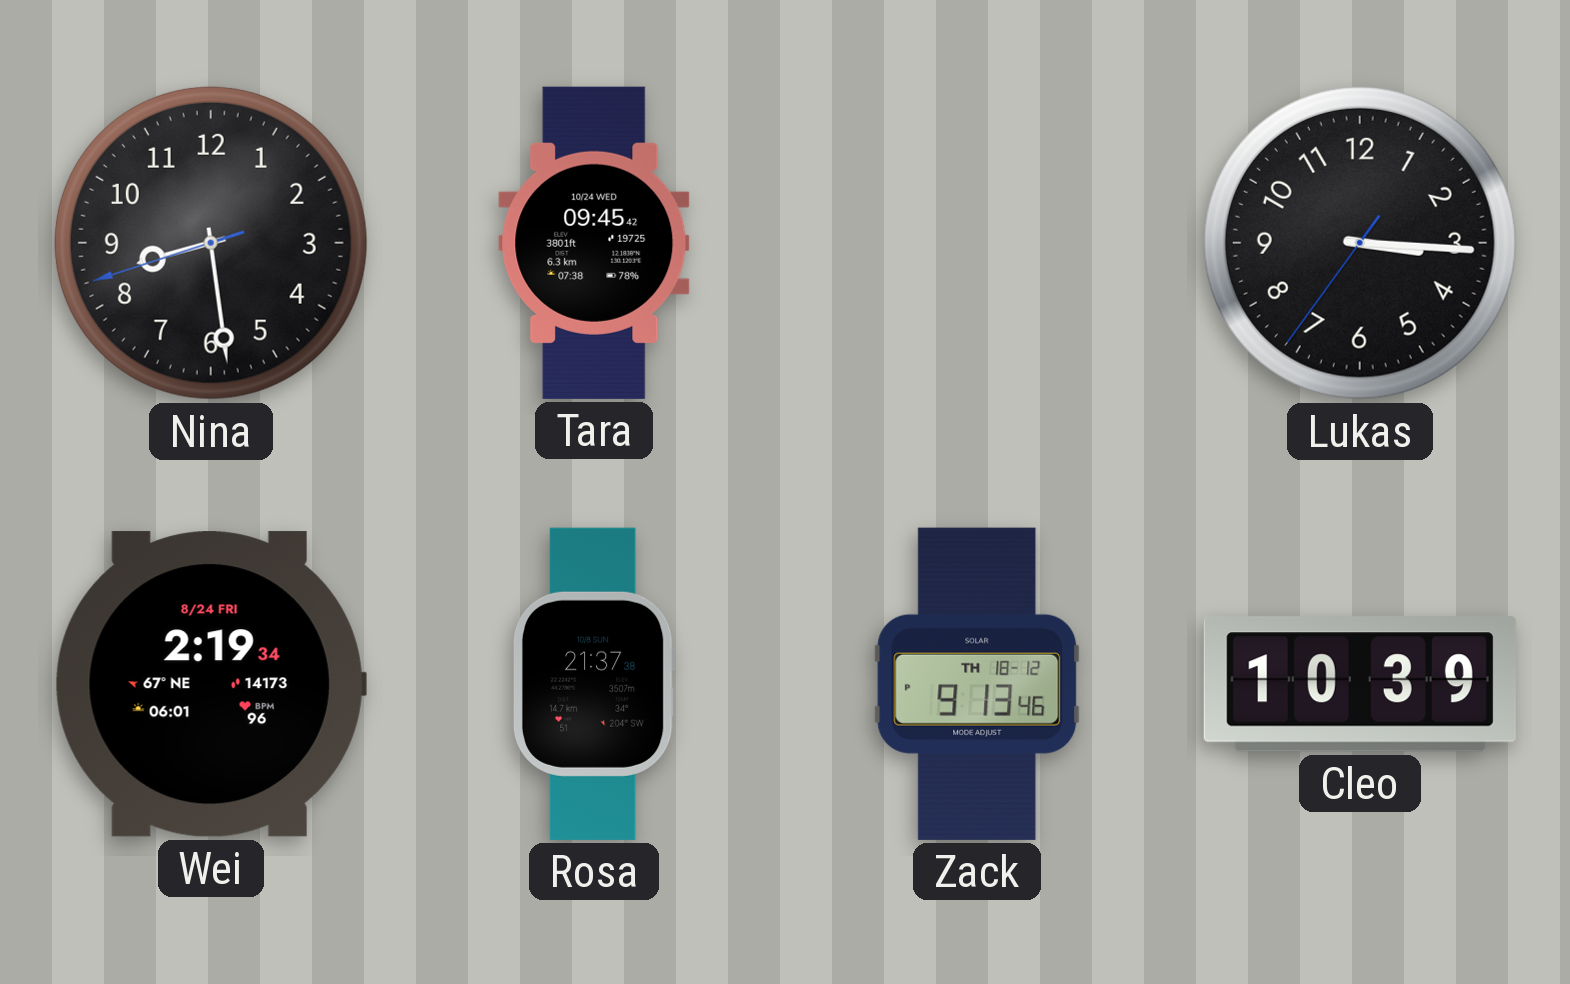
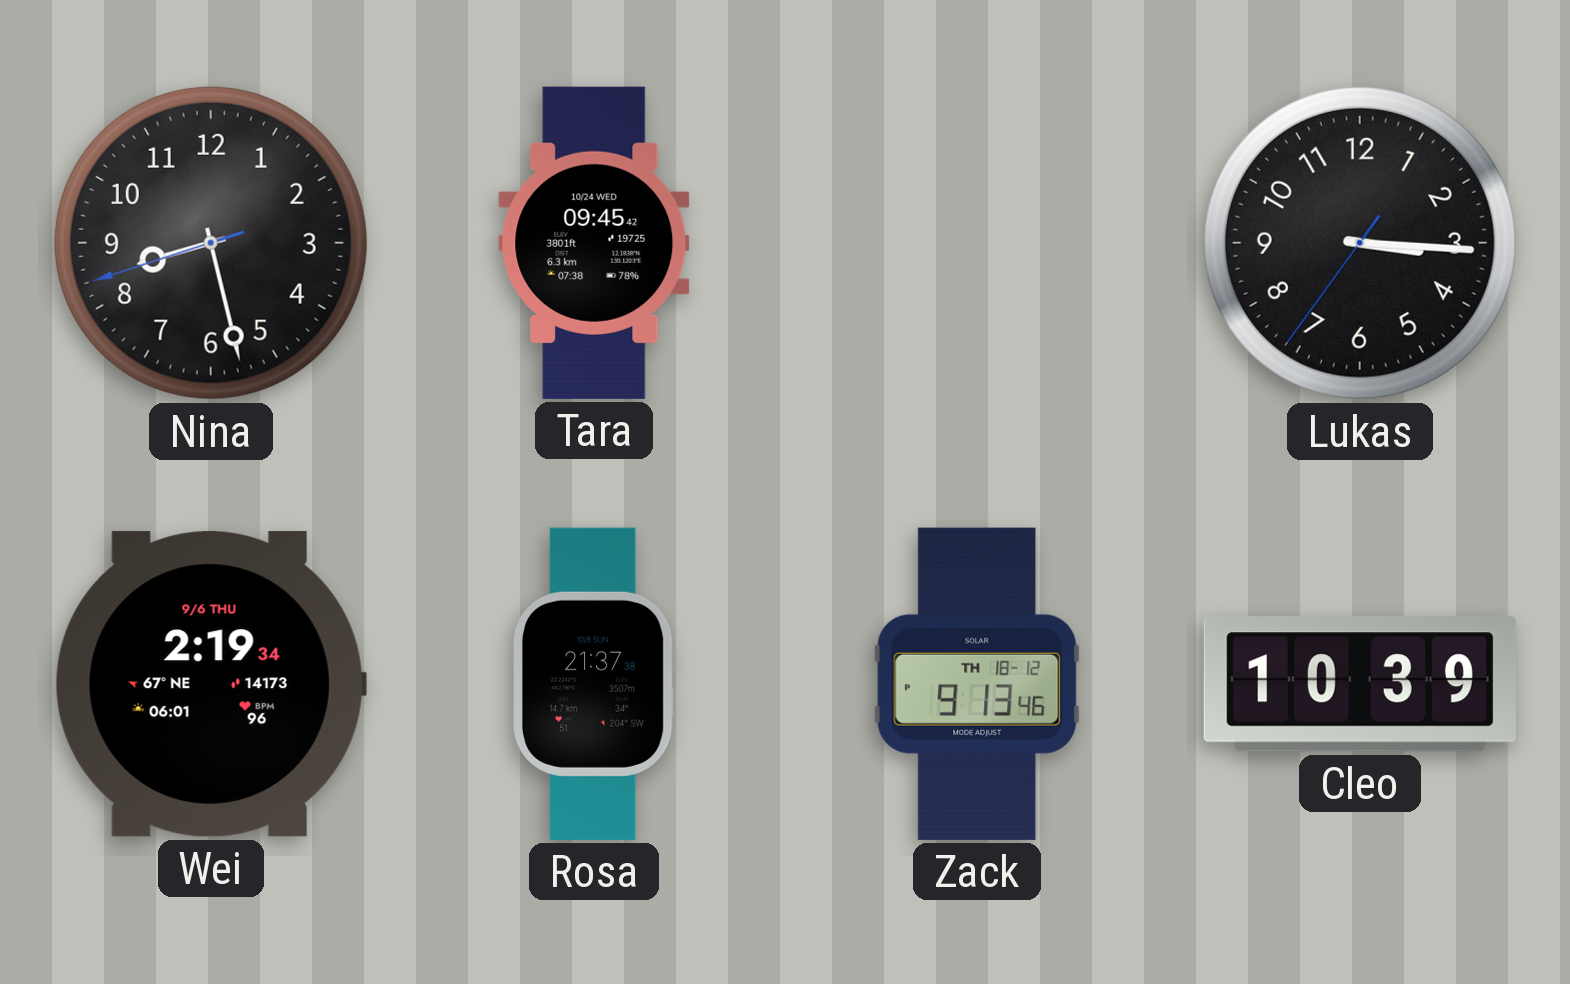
Nina: 8:28 -> 8:27
Wei date: 8/24 FRI -> 9/6 THU
